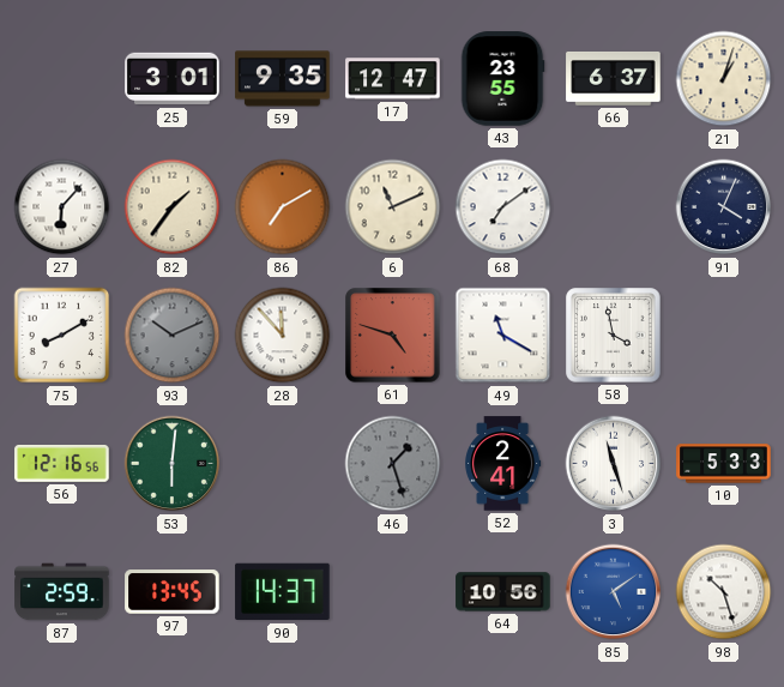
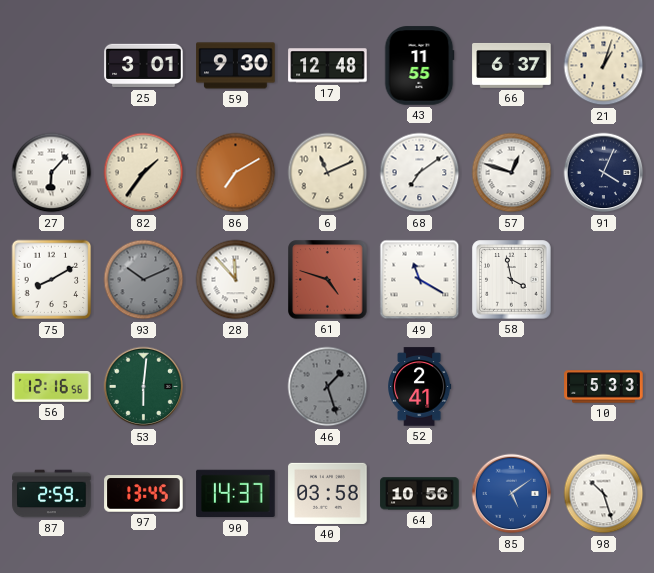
59: 9:35 -> 9:30
17: 12:47 -> 12:48
43: 23:55 -> 11:55
57: none -> 12:48
3: 11:27 -> none
40: none -> 03:58
